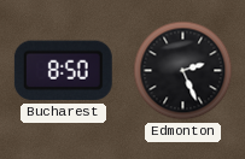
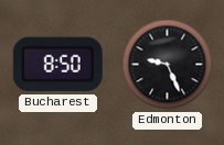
Edmonton: 2:26 -> 9:26
